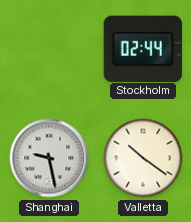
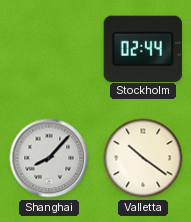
Shanghai: 9:28 -> 8:07
